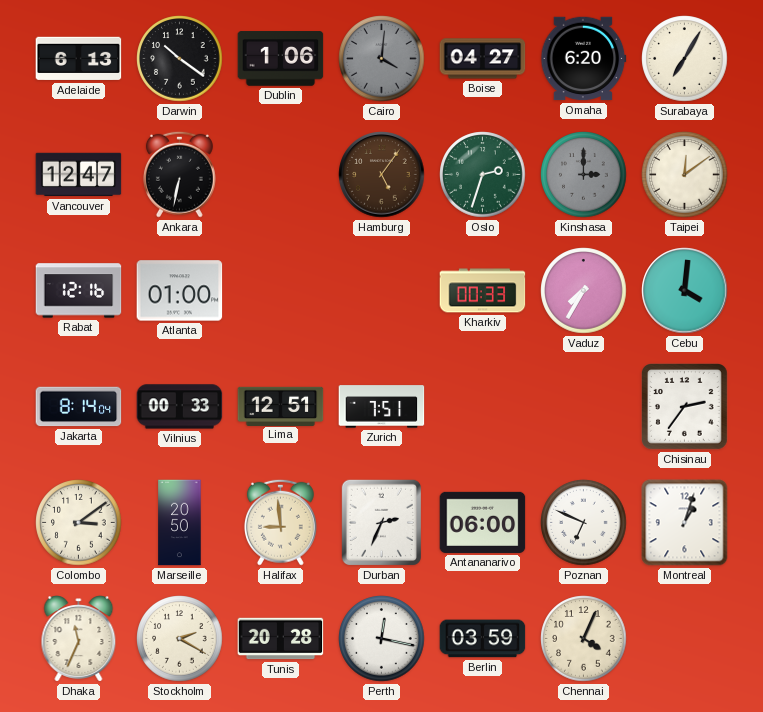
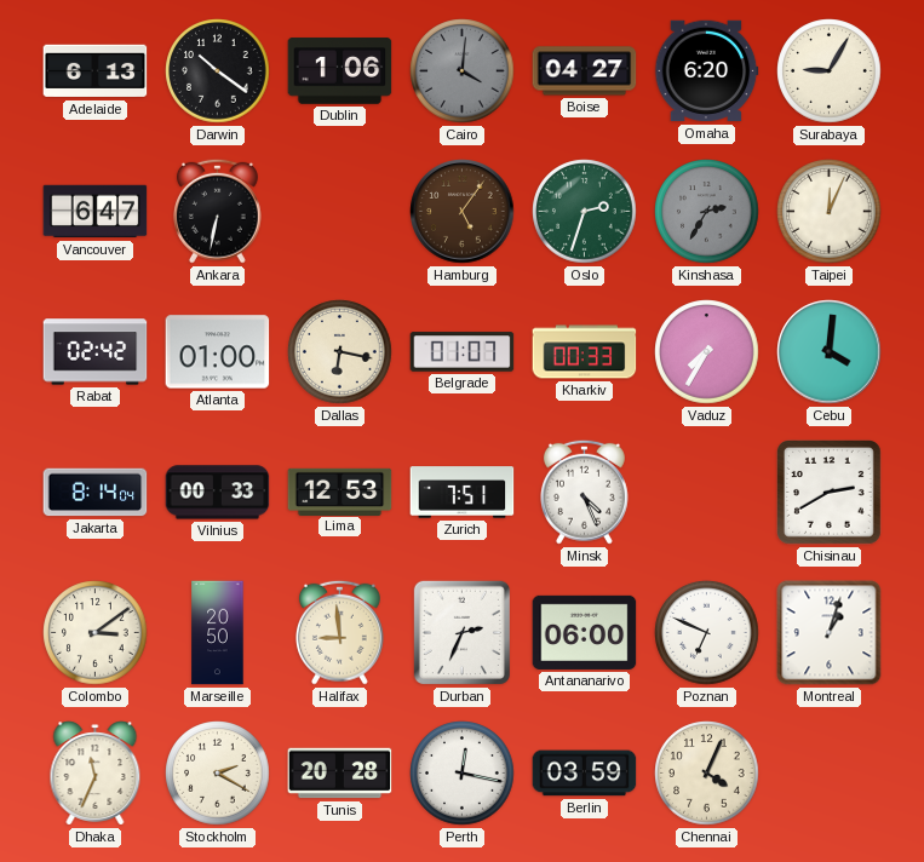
Surabaya: 7:05 -> 9:05
Vancouver: 12:47 -> 6:47
Kinshasa: 3:00 -> 2:35
Taipei: 12:09 -> 12:04
Rabat: 12:16 -> 02:42
Dallas: none -> 6:17
Belgrade: none -> 01:07
Lima: 12:51 -> 12:53
Minsk: none -> 4:26
Chisinau: 2:36 -> 2:40
